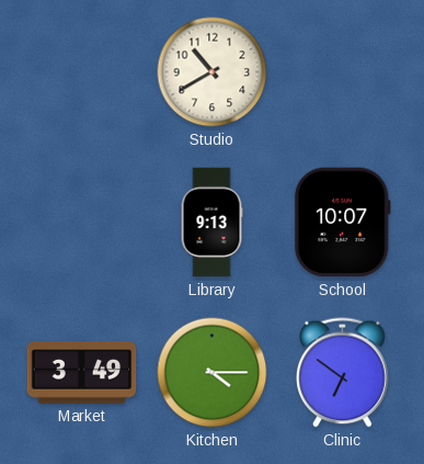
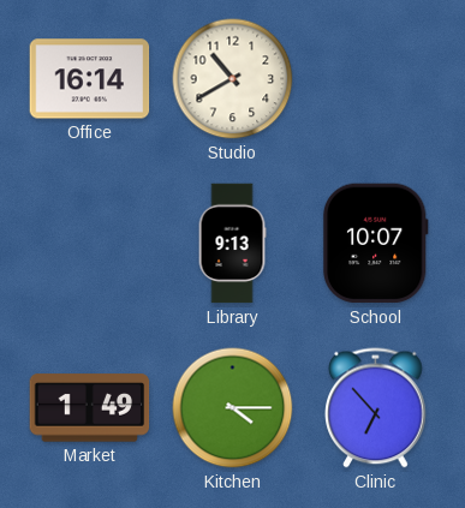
Office: none -> 16:14
Market: 3:49 -> 1:49
Clinic: 6:51 -> 6:53
